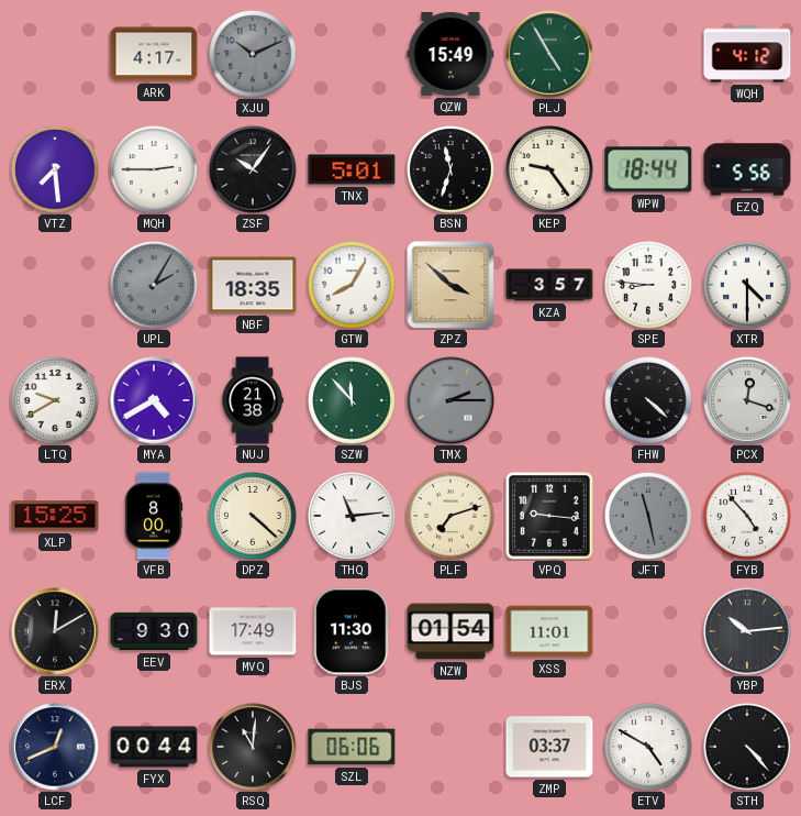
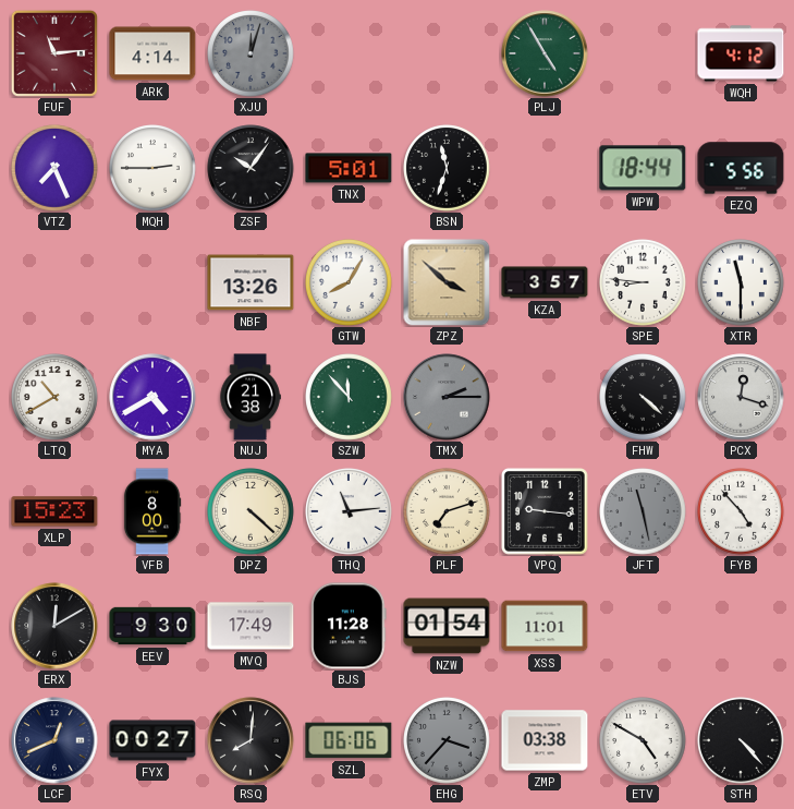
FUF: none -> 11:14
ARK: 4:17 -> 4:14
XJU: 10:11 -> 12:03
QZW: 15:49 -> none
VTZ: 7:29 -> 7:26
KEP: 9:24 -> none
UPL: 2:05 -> none
NBF: 18:35 -> 13:26
XTR: 4:30 -> 11:30
LTQ: 9:40 -> 10:40
XLP: 15:25 -> 15:23
BJS: 11:30 -> 11:28
YBP: 10:14 -> none
FYX: 00:44 -> 00:27
RSQ: 11:01 -> 8:01
EHG: none -> 3:37
ZMP: 03:37 -> 03:38
